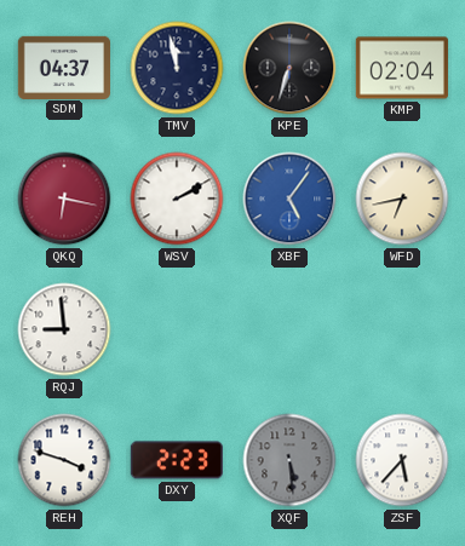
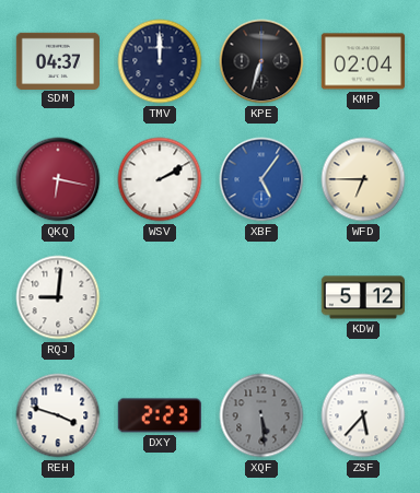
TMV: 11:58 -> 12:00
WFD: 6:43 -> 6:45
RQJ: 8:59 -> 9:01
KDW: none -> 5:12
